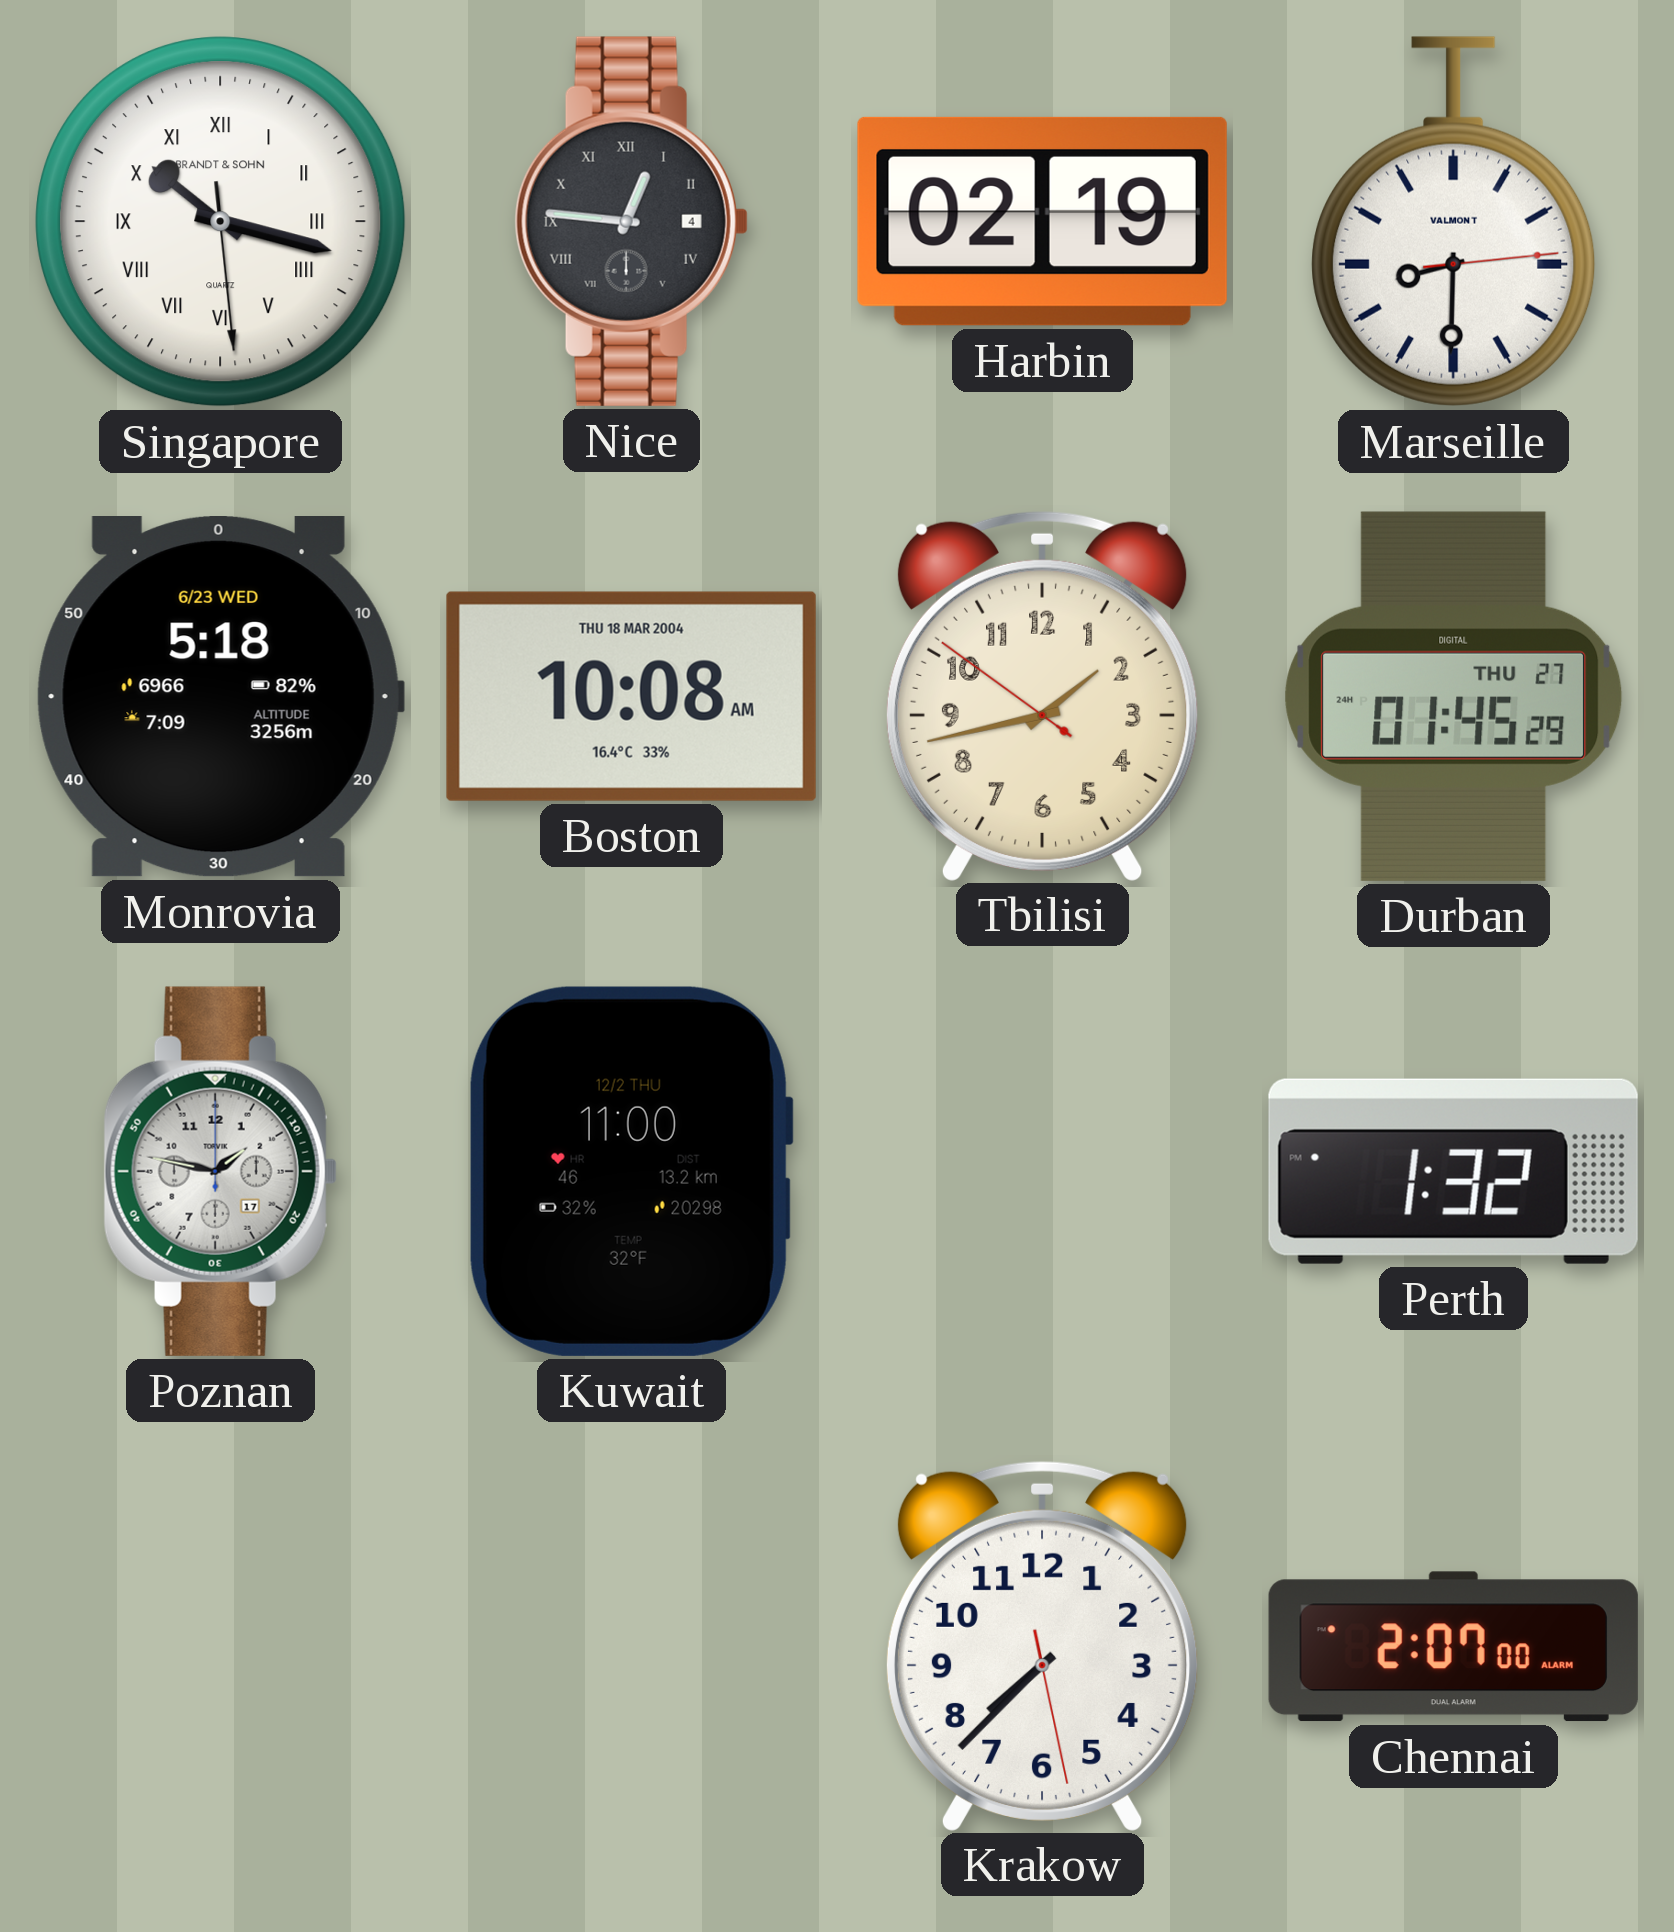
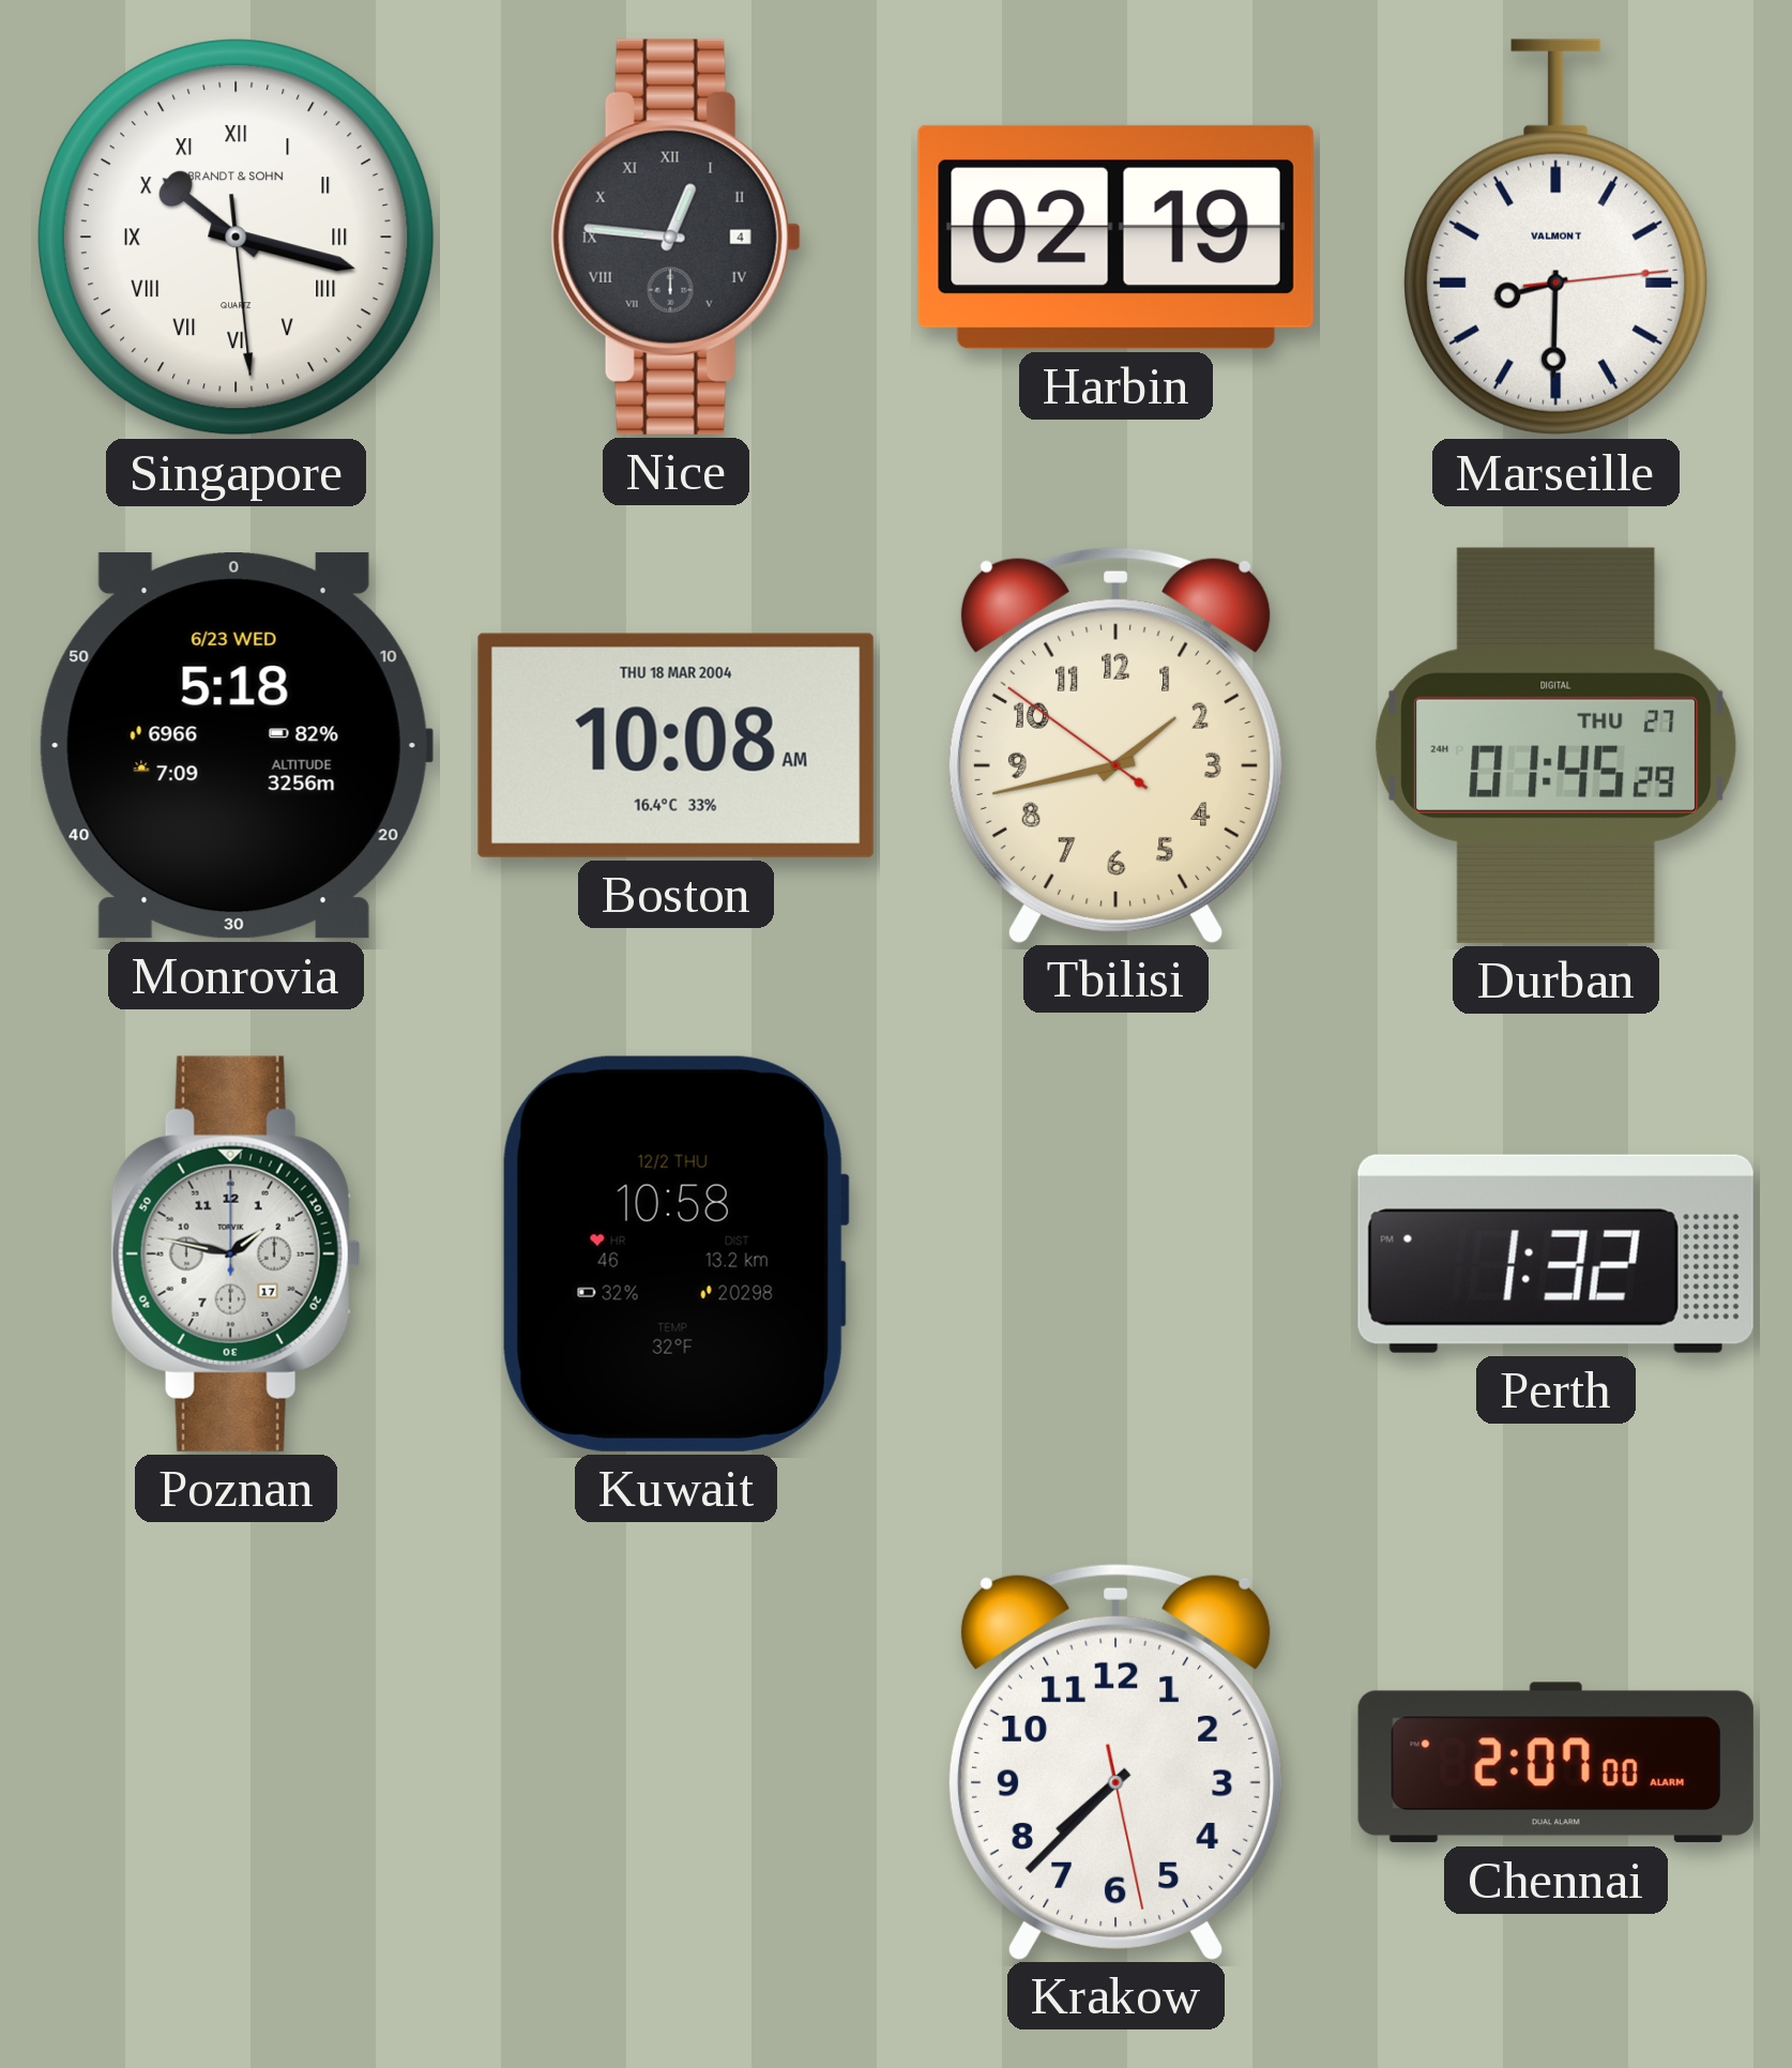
Kuwait: 11:00 -> 10:58
